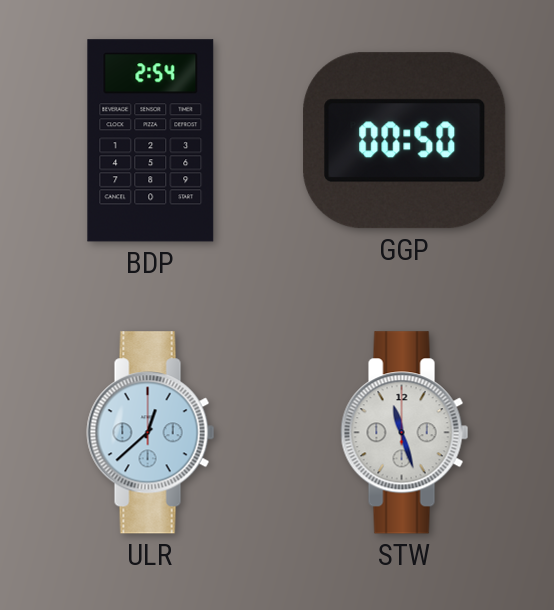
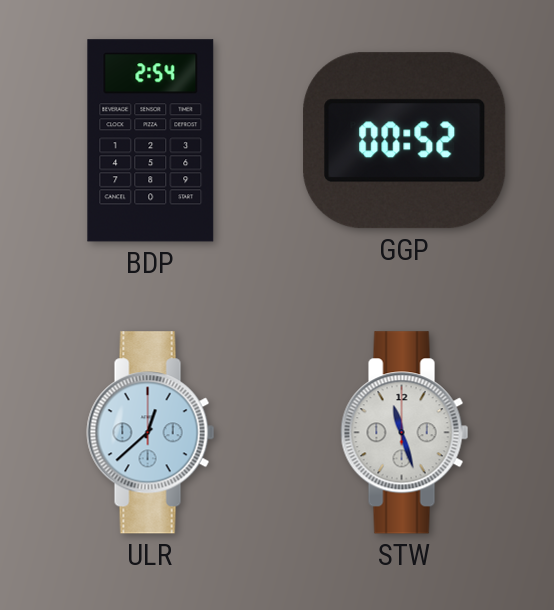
GGP: 00:50 -> 00:52
